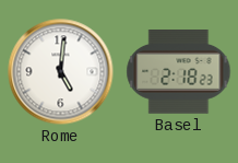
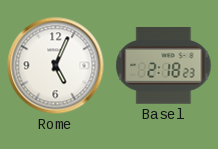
Rome: 5:01 -> 5:04
